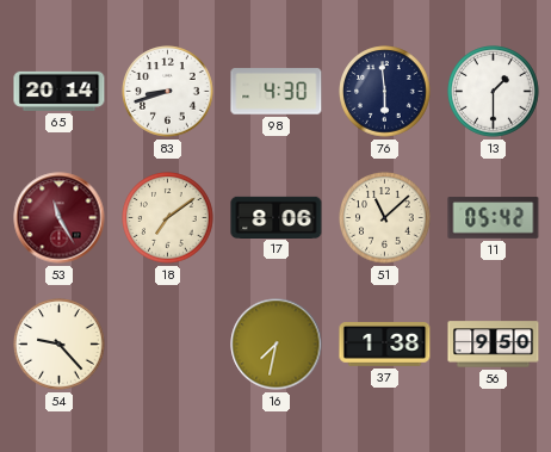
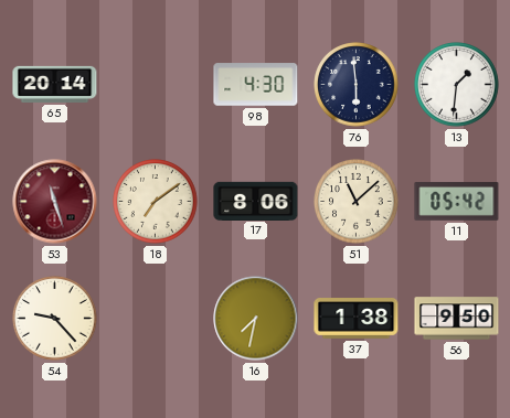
83: 8:42 -> none
13: 1:30 -> 1:31
53: 11:25 -> 11:27
